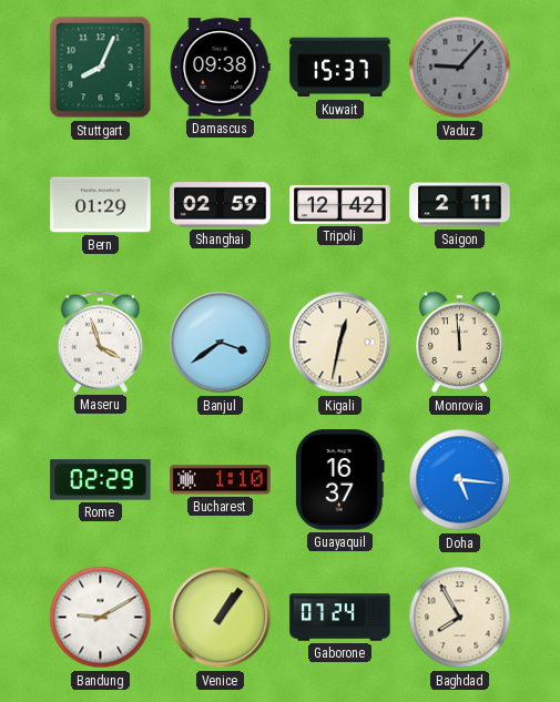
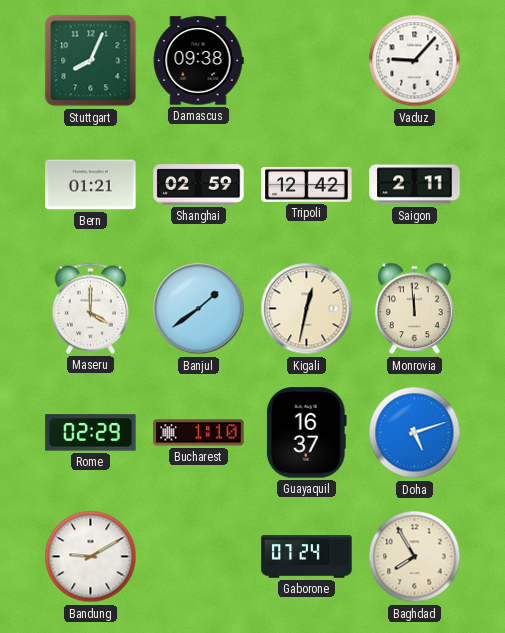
Kuwait: 15:37 -> none
Vaduz dial: grey -> white
Bern: 01:29 -> 01:21
Maseru: 3:57 -> 4:00
Banjul: 3:39 -> 1:39
Doha: 5:16 -> 5:12
Venice: 1:06 -> none
